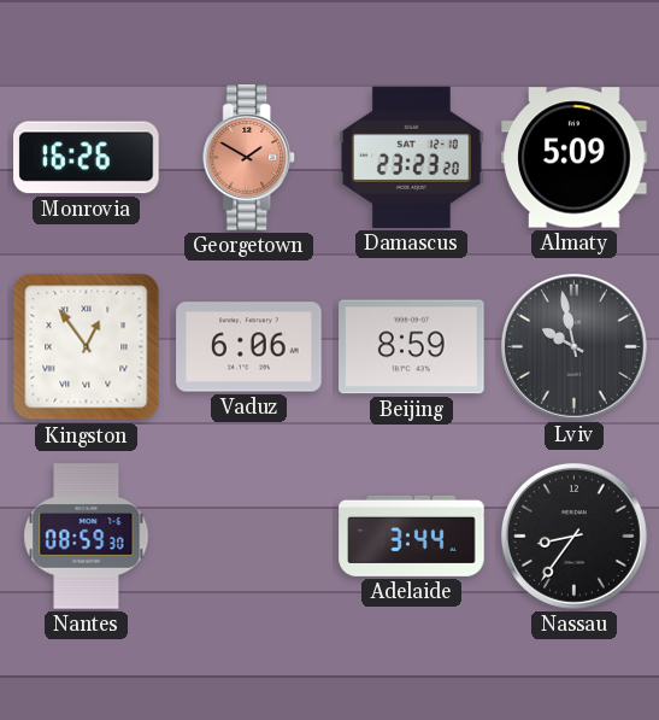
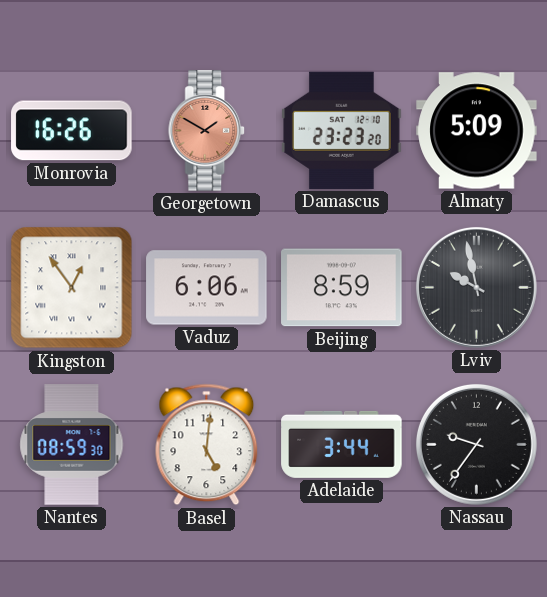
Basel: none -> 5:01
Nassau: 8:36 -> 9:36
